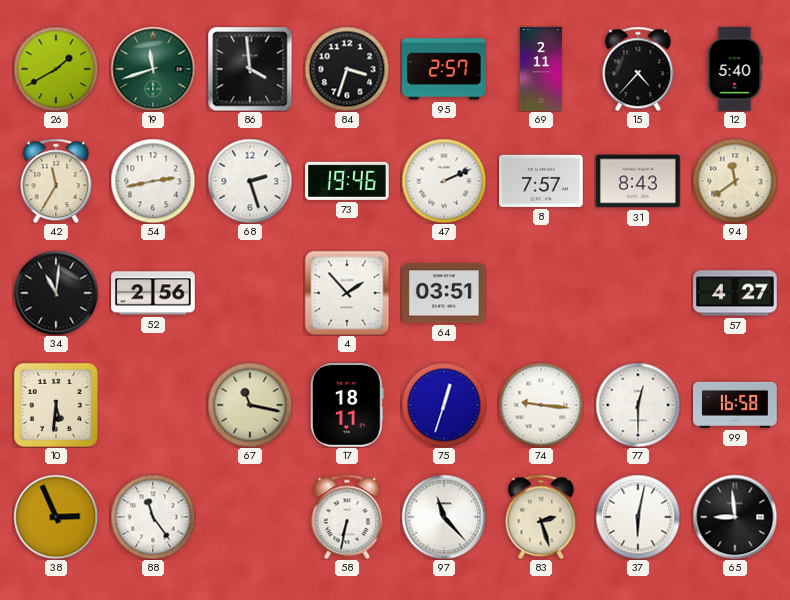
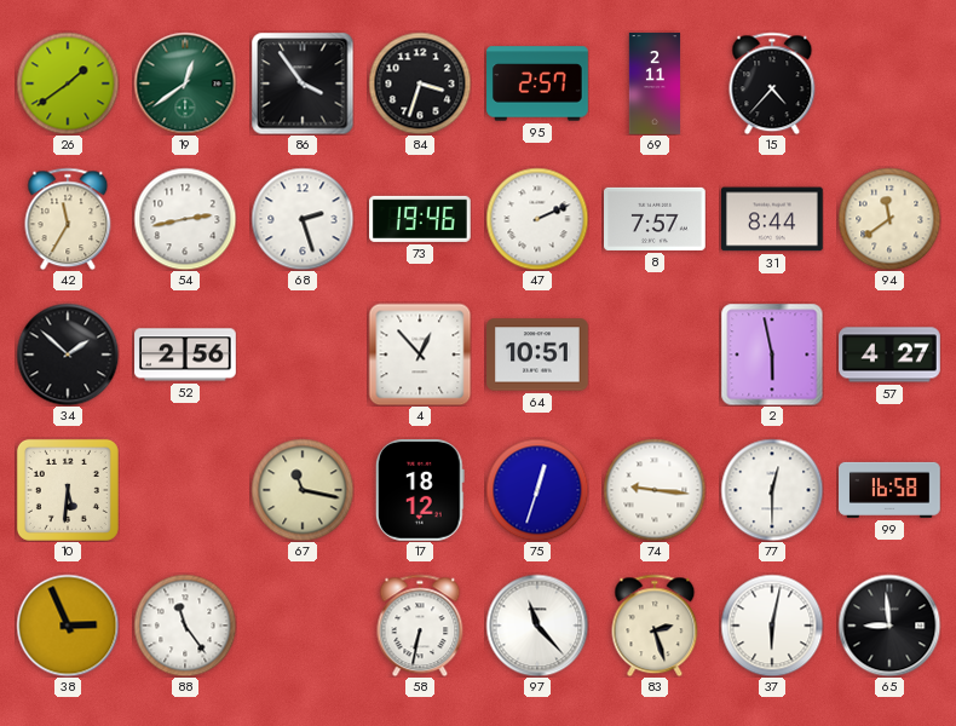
26: 1:40 -> 1:39
19: 11:42 -> 12:39
86: 3:59 -> 3:54
12: 5:40 -> none
31: 8:43 -> 8:44
34: 11:01 -> 1:52
4: 1:53 -> 12:53
64: 03:51 -> 10:51
2: none -> 5:58
17: 18:11 -> 18:12
